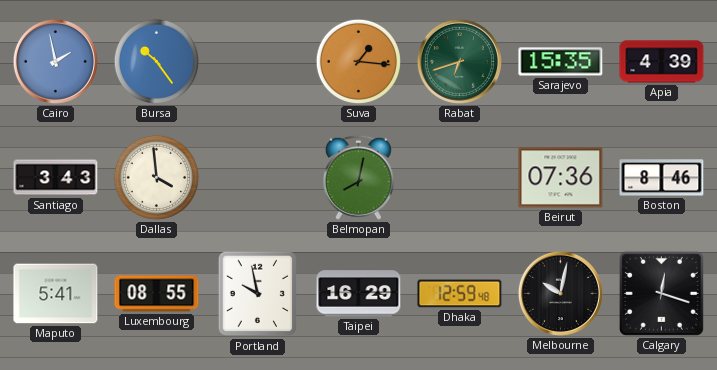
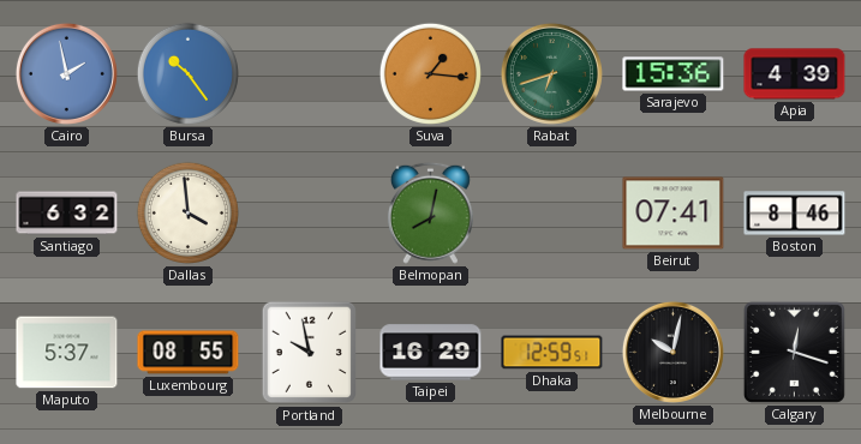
Sarajevo: 15:35 -> 15:36
Santiago: 3:43 -> 6:32
Beirut: 07:36 -> 07:41
Maputo: 5:41 -> 5:37
Dhaka: 12:59:48 -> 12:59:51
